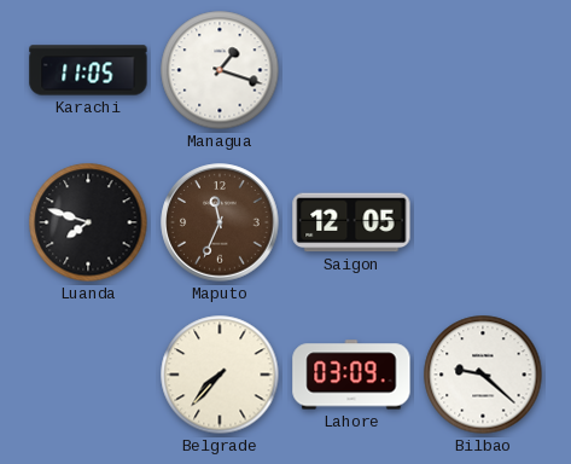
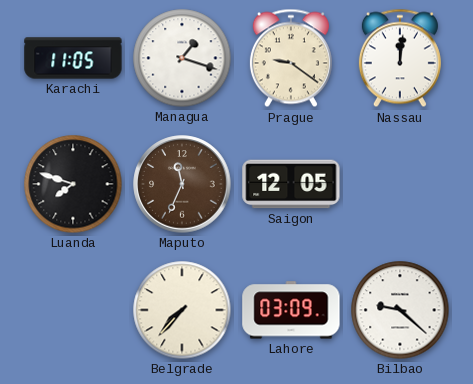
Prague: none -> 9:21
Nassau: none -> 12:01
